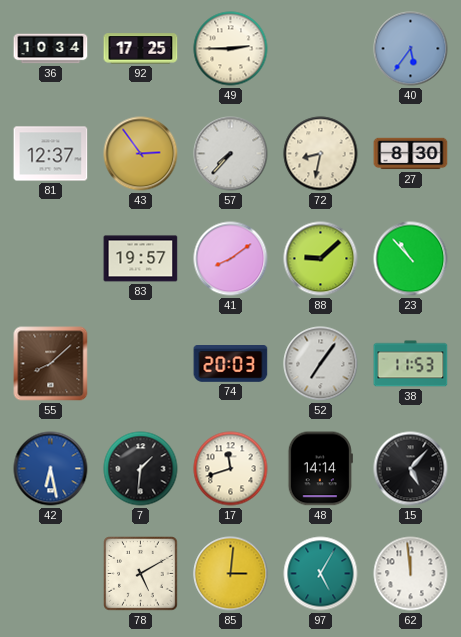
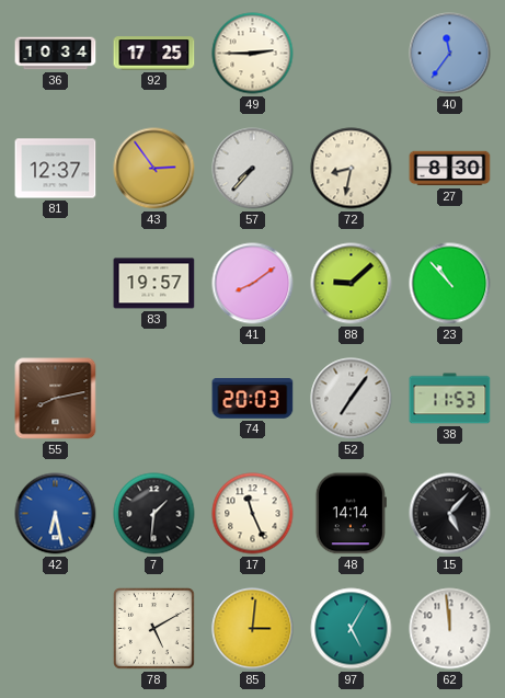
40: 5:36 -> 11:36
55: 8:08 -> 8:13
17: 11:42 -> 11:26
